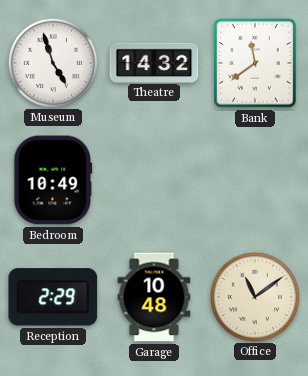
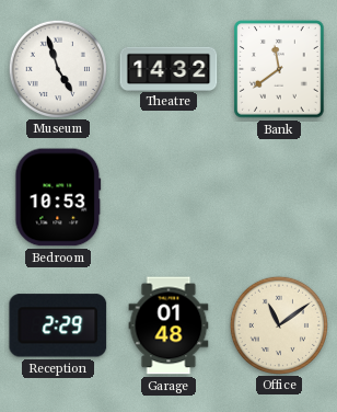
Bedroom: 10:49 -> 10:53
Garage: 10:48 -> 01:48
